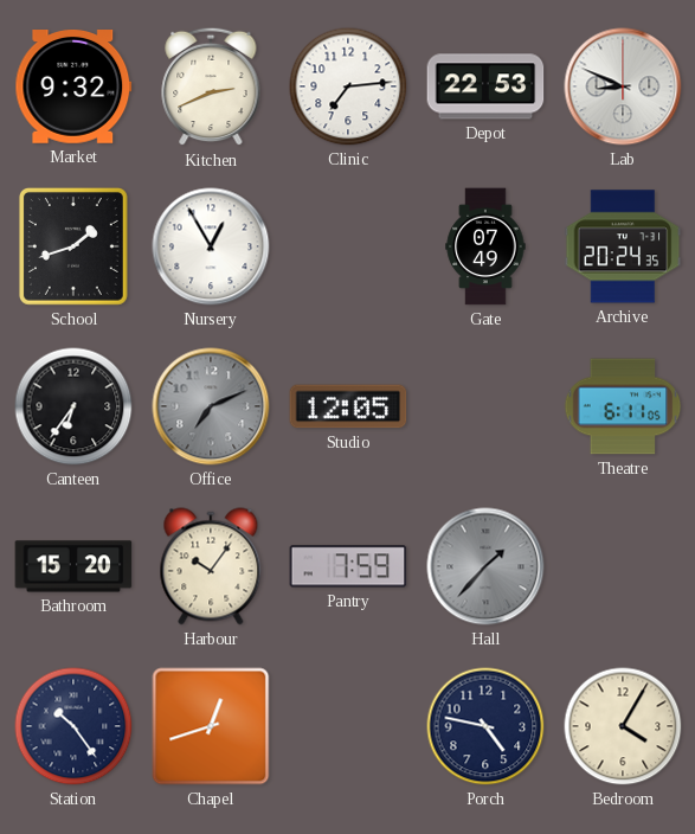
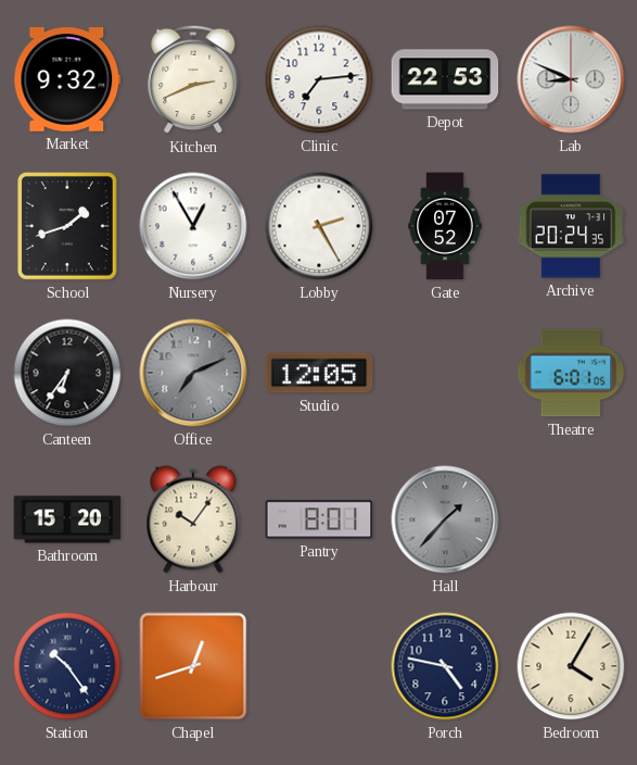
Lobby: none -> 2:25
Gate: 07:49 -> 07:52
Theatre: 6:11 -> 6:01
Pantry: 7:59 -> 8:01
